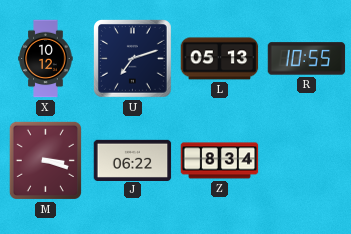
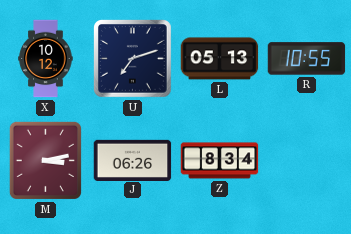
M: 3:18 -> 3:13
J: 06:22 -> 06:26
